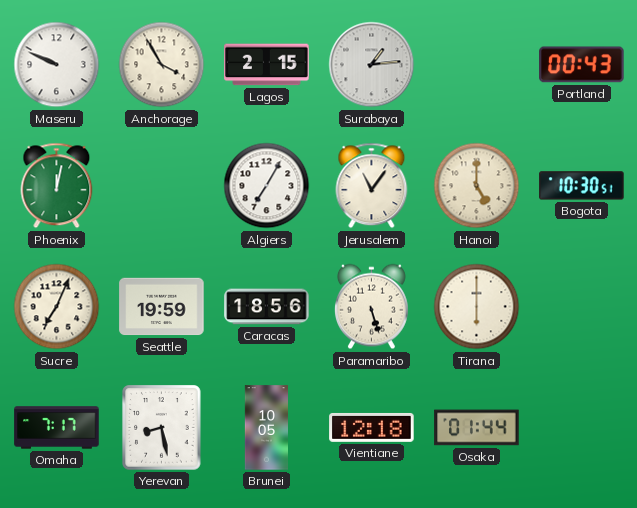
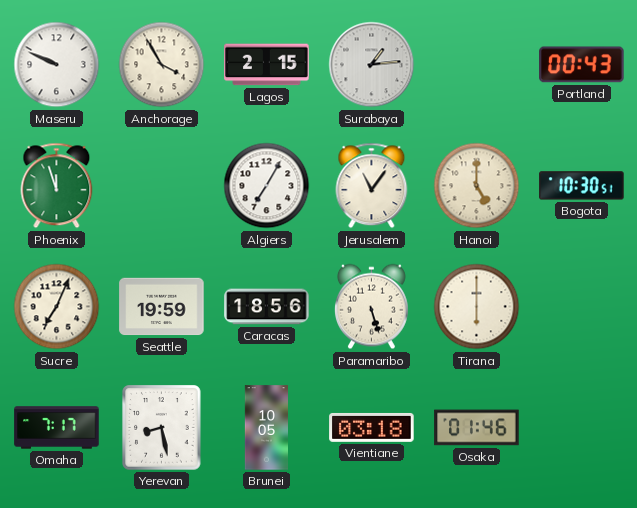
Phoenix: 12:02 -> 11:57
Vientiane: 12:18 -> 03:18
Osaka: 01:44 -> 01:46
